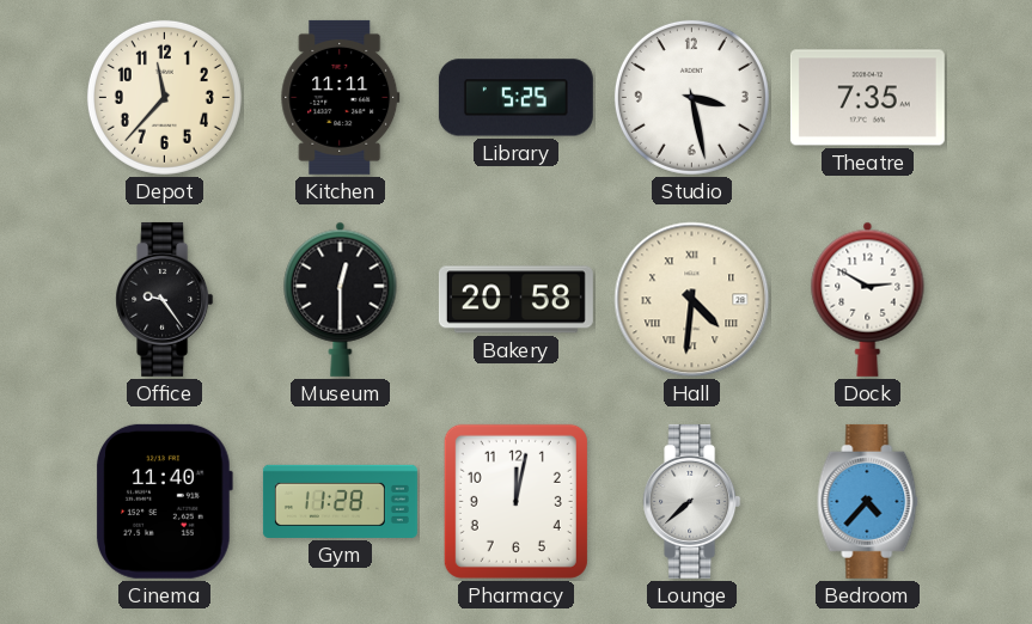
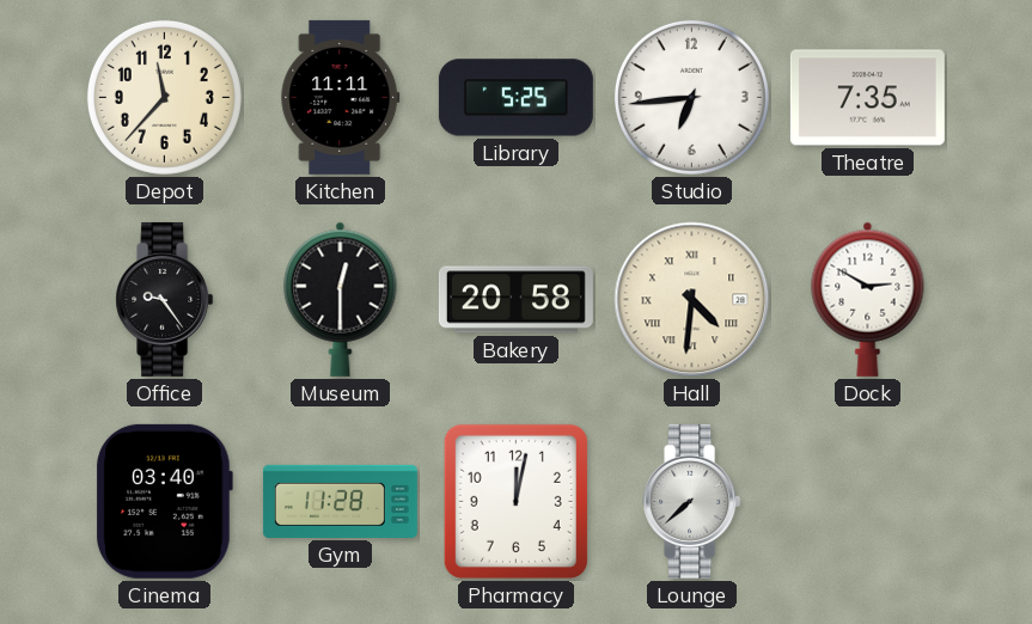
Studio: 3:28 -> 6:44
Cinema: 11:40 -> 03:40
Bedroom: 4:37 -> none
